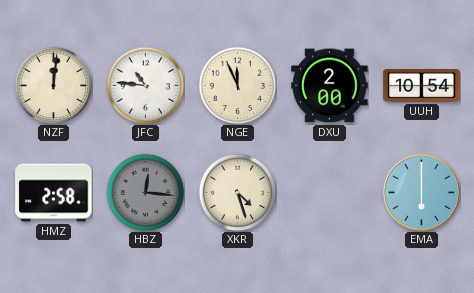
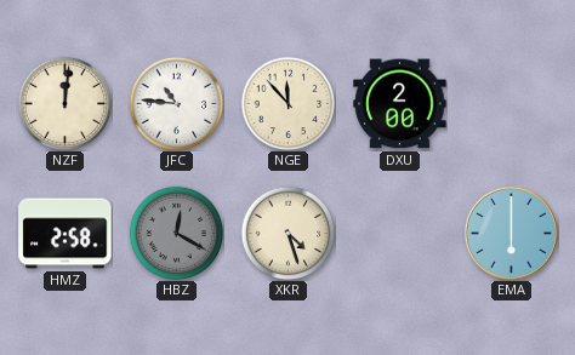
NGE: 11:56 -> 11:53
UUH: 10:54 -> none
HBZ: 12:16 -> 12:20
